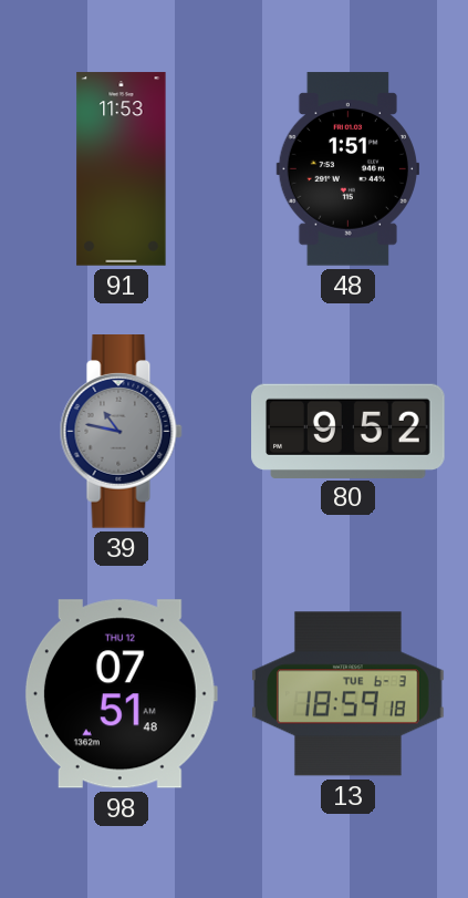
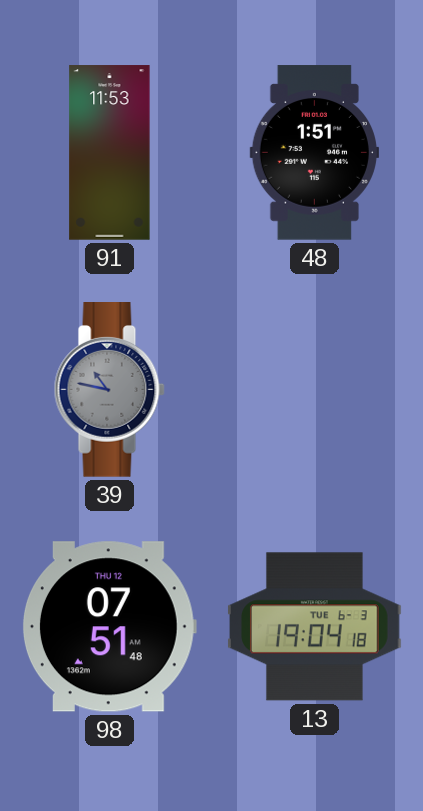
80: 9:52 -> none
13: 18:59 -> 19:04
